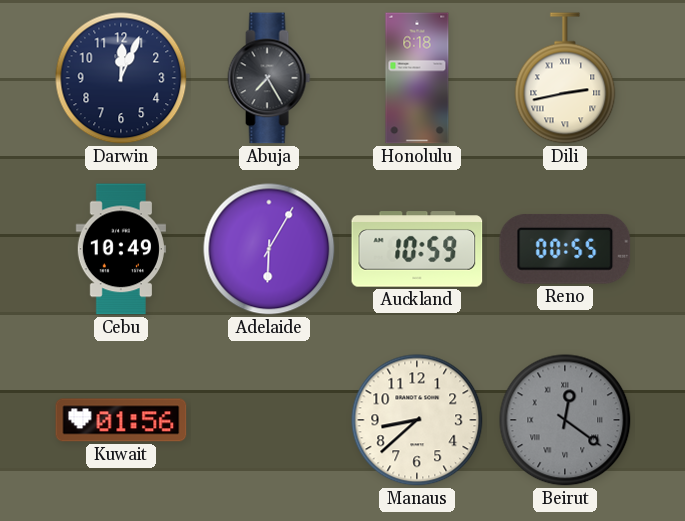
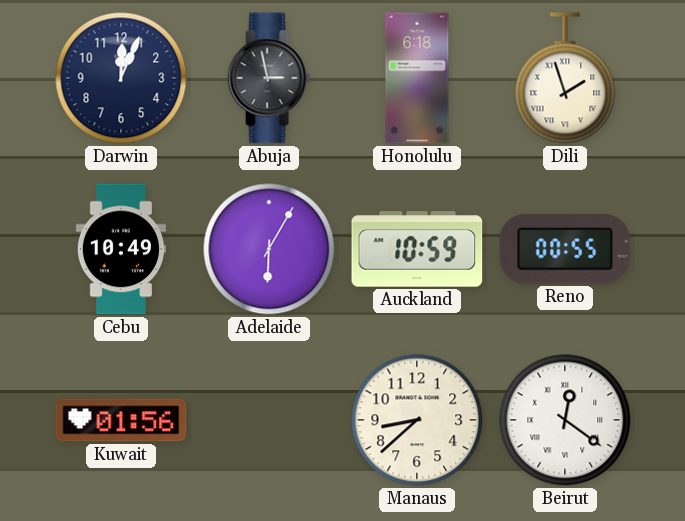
Abuja: 7:25 -> 2:58
Dili: 2:43 -> 1:57
Beirut dial: grey -> white
